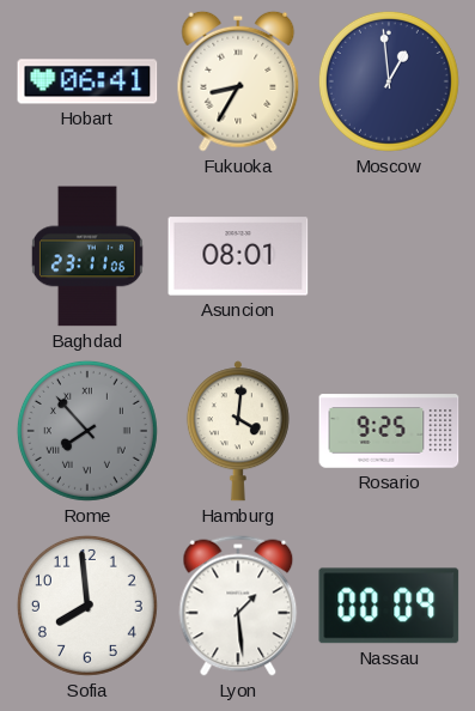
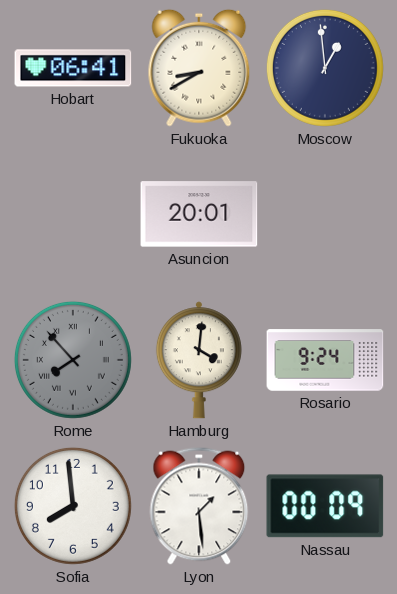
Fukuoka: 8:35 -> 8:40
Baghdad: 23:11 -> none
Asuncion: 08:01 -> 20:01
Rosario: 9:25 -> 9:24
